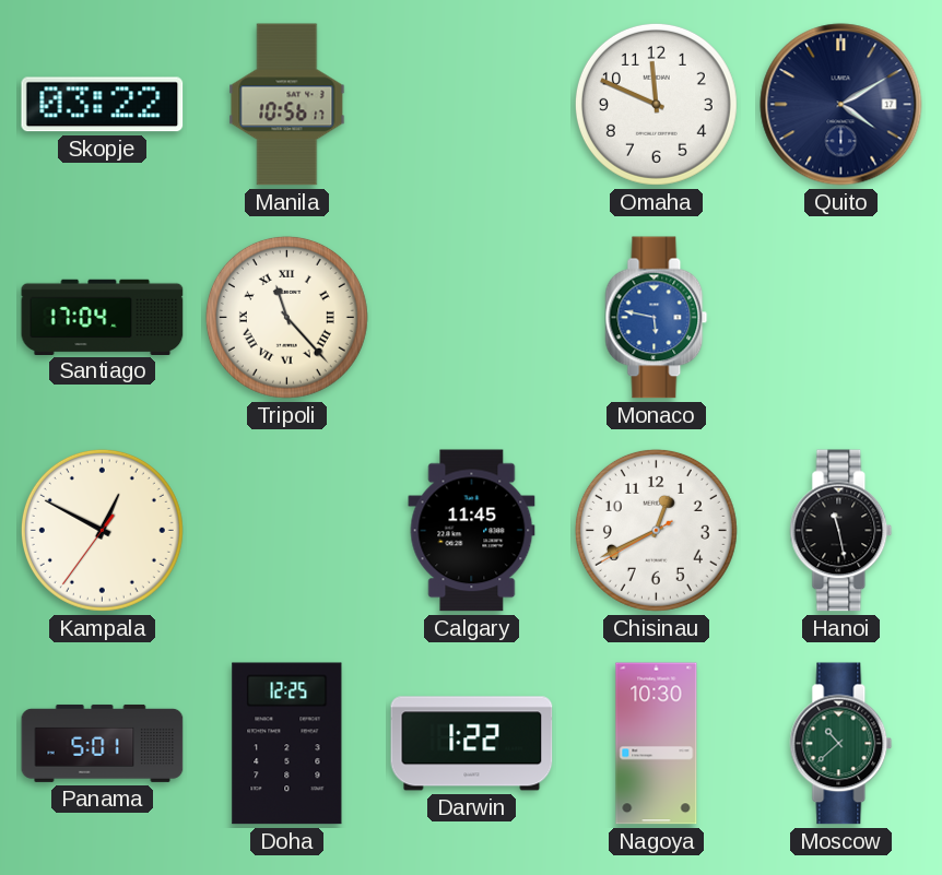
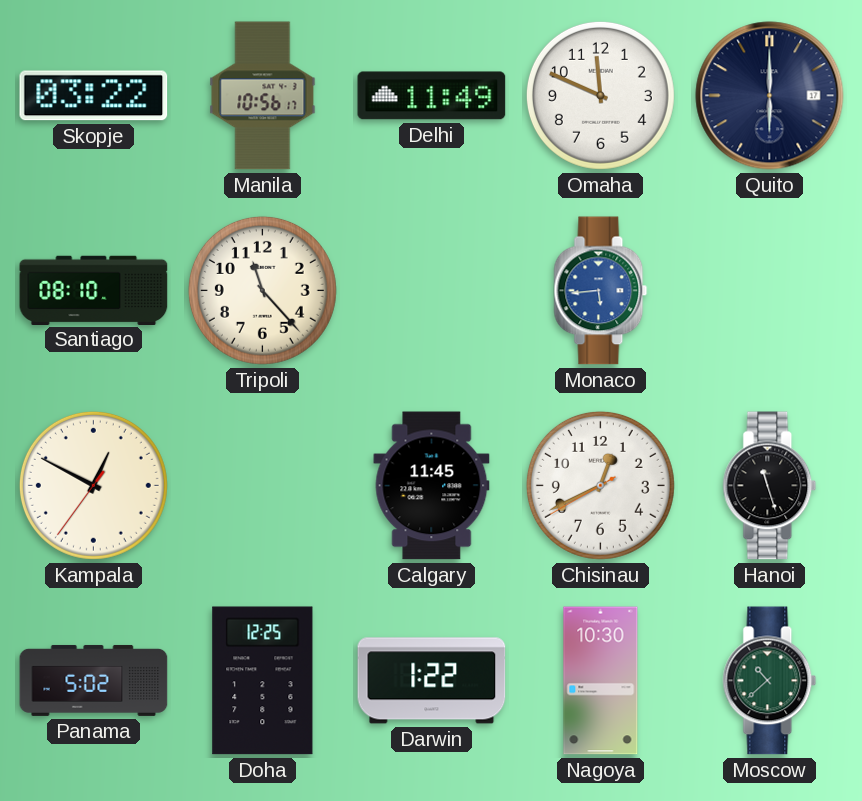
Delhi: none -> 11:49
Quito: 4:10 -> 6:00
Santiago: 17:04 -> 08:10
Tripoli numerals: Roman -> Arabic
Monaco: 5:47 -> 5:44
Hanoi: 11:28 -> 11:27
Panama: 5:01 -> 5:02
